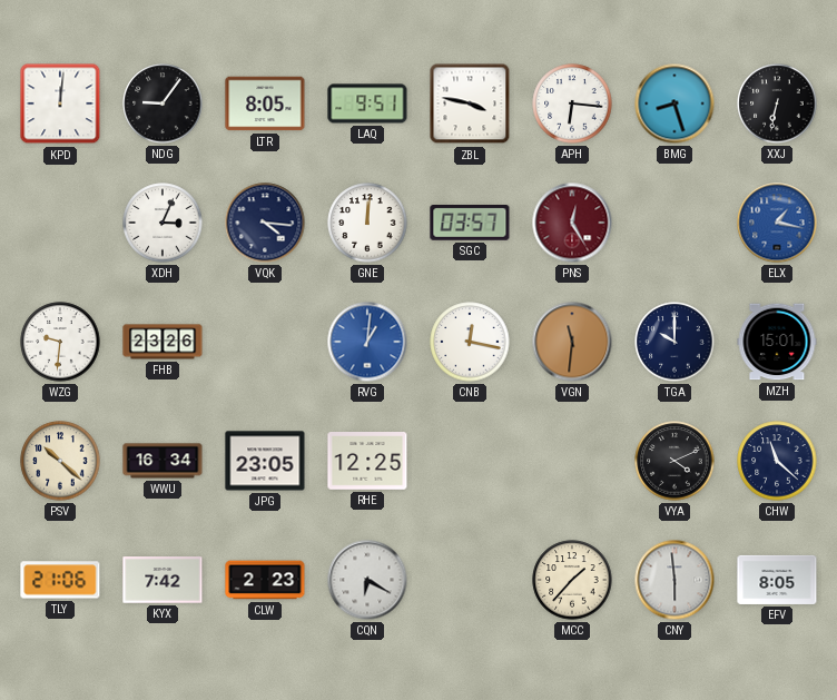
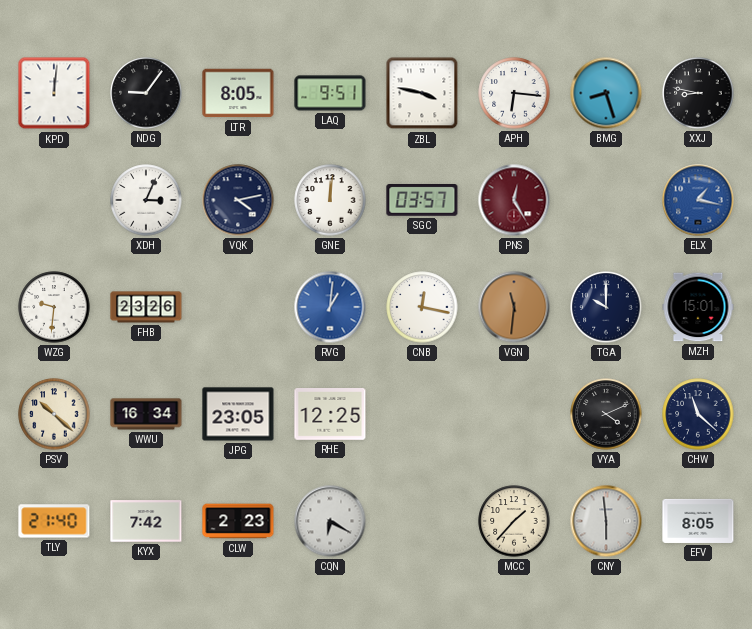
XXJ: 6:32 -> 8:47
VQK: 4:16 -> 4:13
TLY: 21:06 -> 21:40
